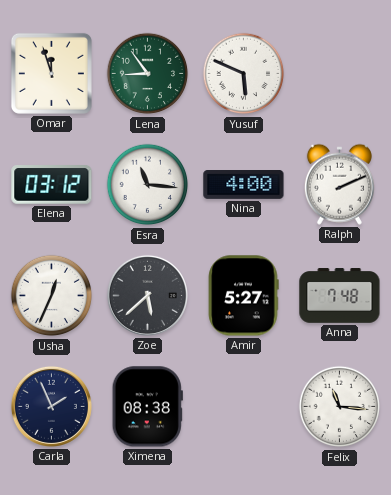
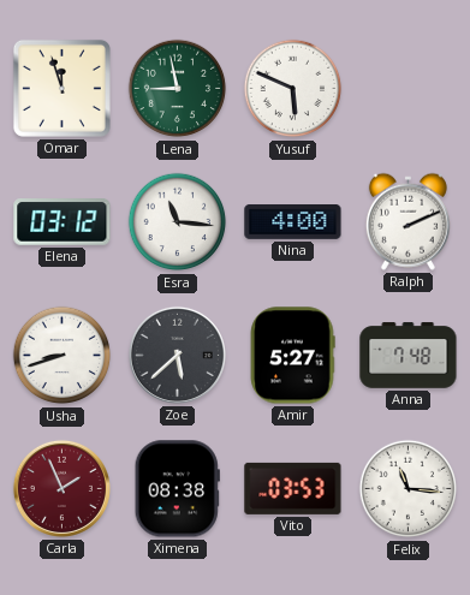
Lena: 8:54 -> 8:58
Usha: 12:34 -> 8:42
Carla dial: navy -> burgundy
Vito: none -> 03:53
